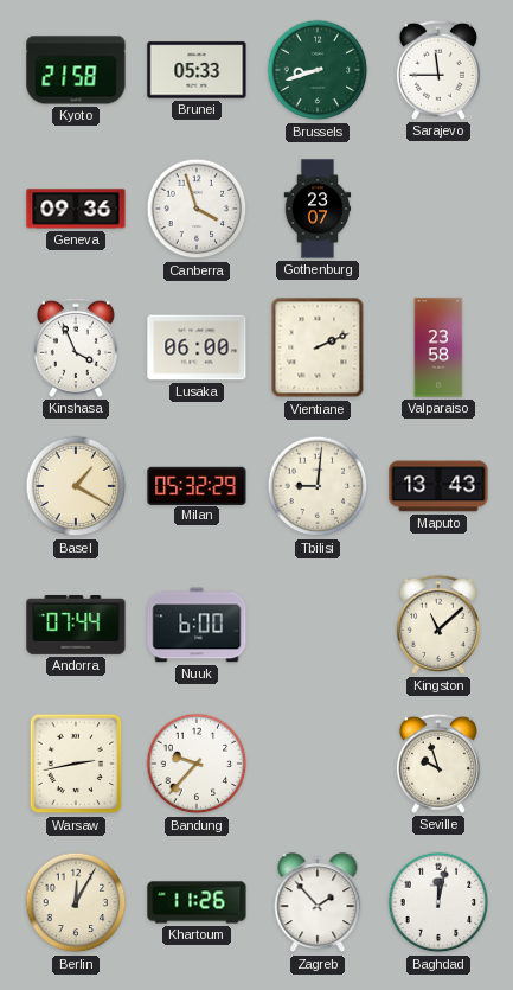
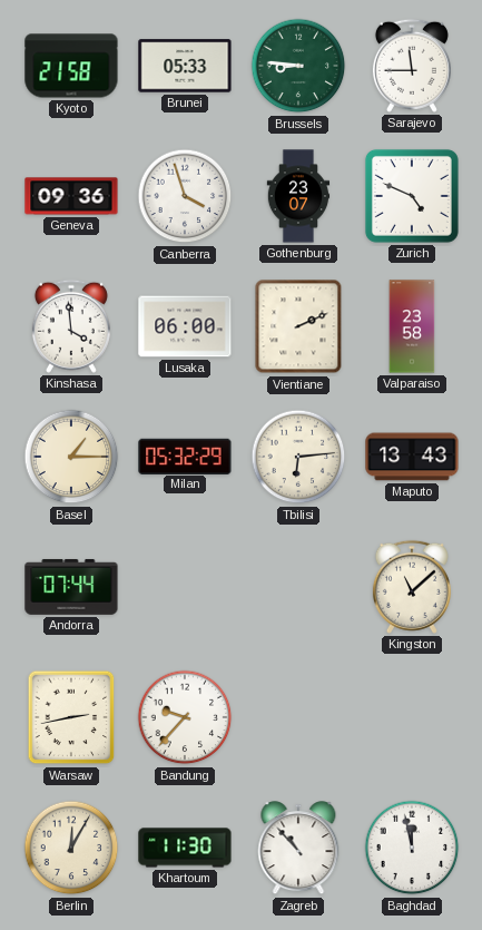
Brussels: 8:42 -> 8:46
Zurich: none -> 4:49
Kinshasa: 3:56 -> 3:59
Basel: 1:20 -> 1:15
Tbilisi: 9:01 -> 6:14
Nuuk: 6:00 -> none
Seville: 9:57 -> none
Khartoum: 11:26 -> 11:30
Zagreb: 1:53 -> 10:53
Baghdad: 12:02 -> 11:58
